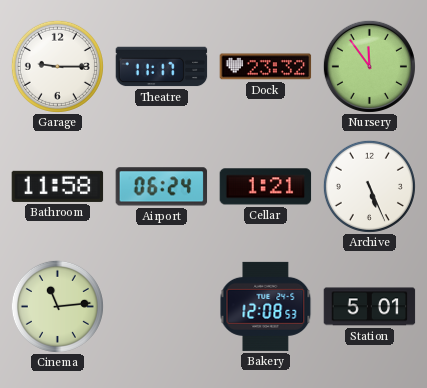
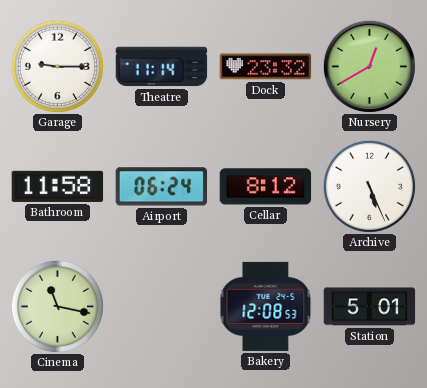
Theatre: 11:17 -> 11:14
Nursery: 11:54 -> 12:40
Cellar: 1:21 -> 8:12
Cinema: 11:14 -> 11:17
